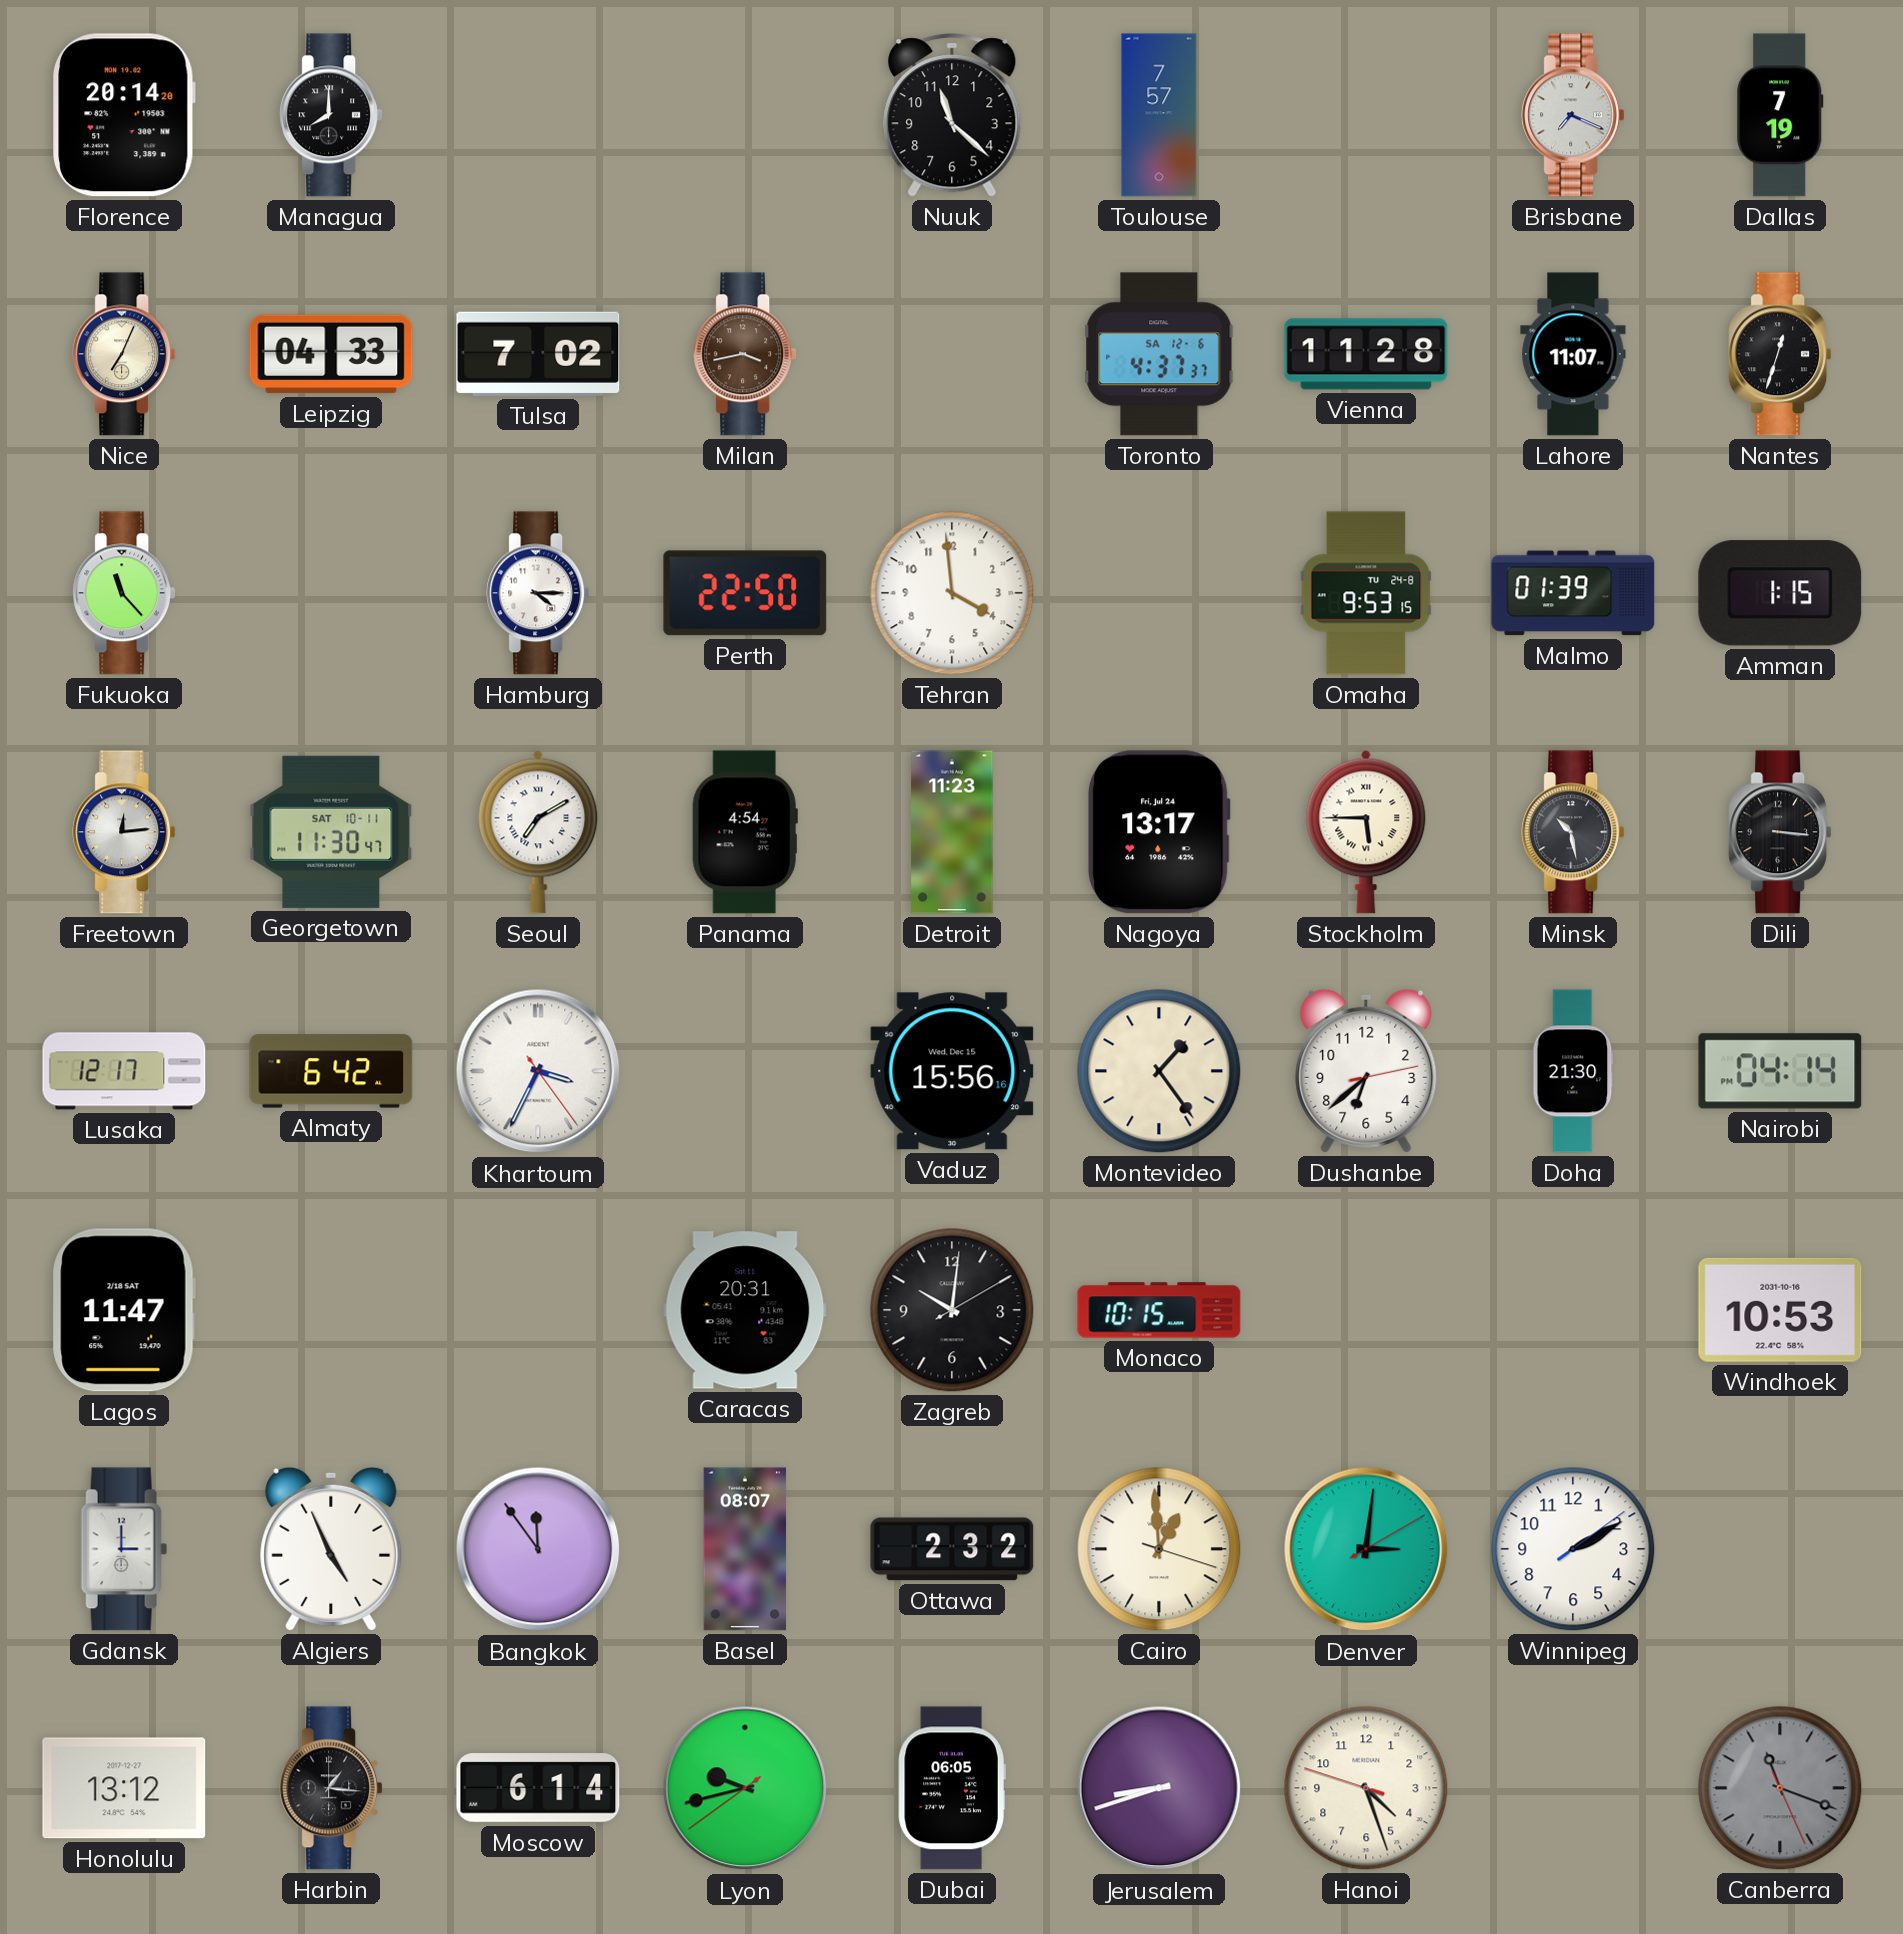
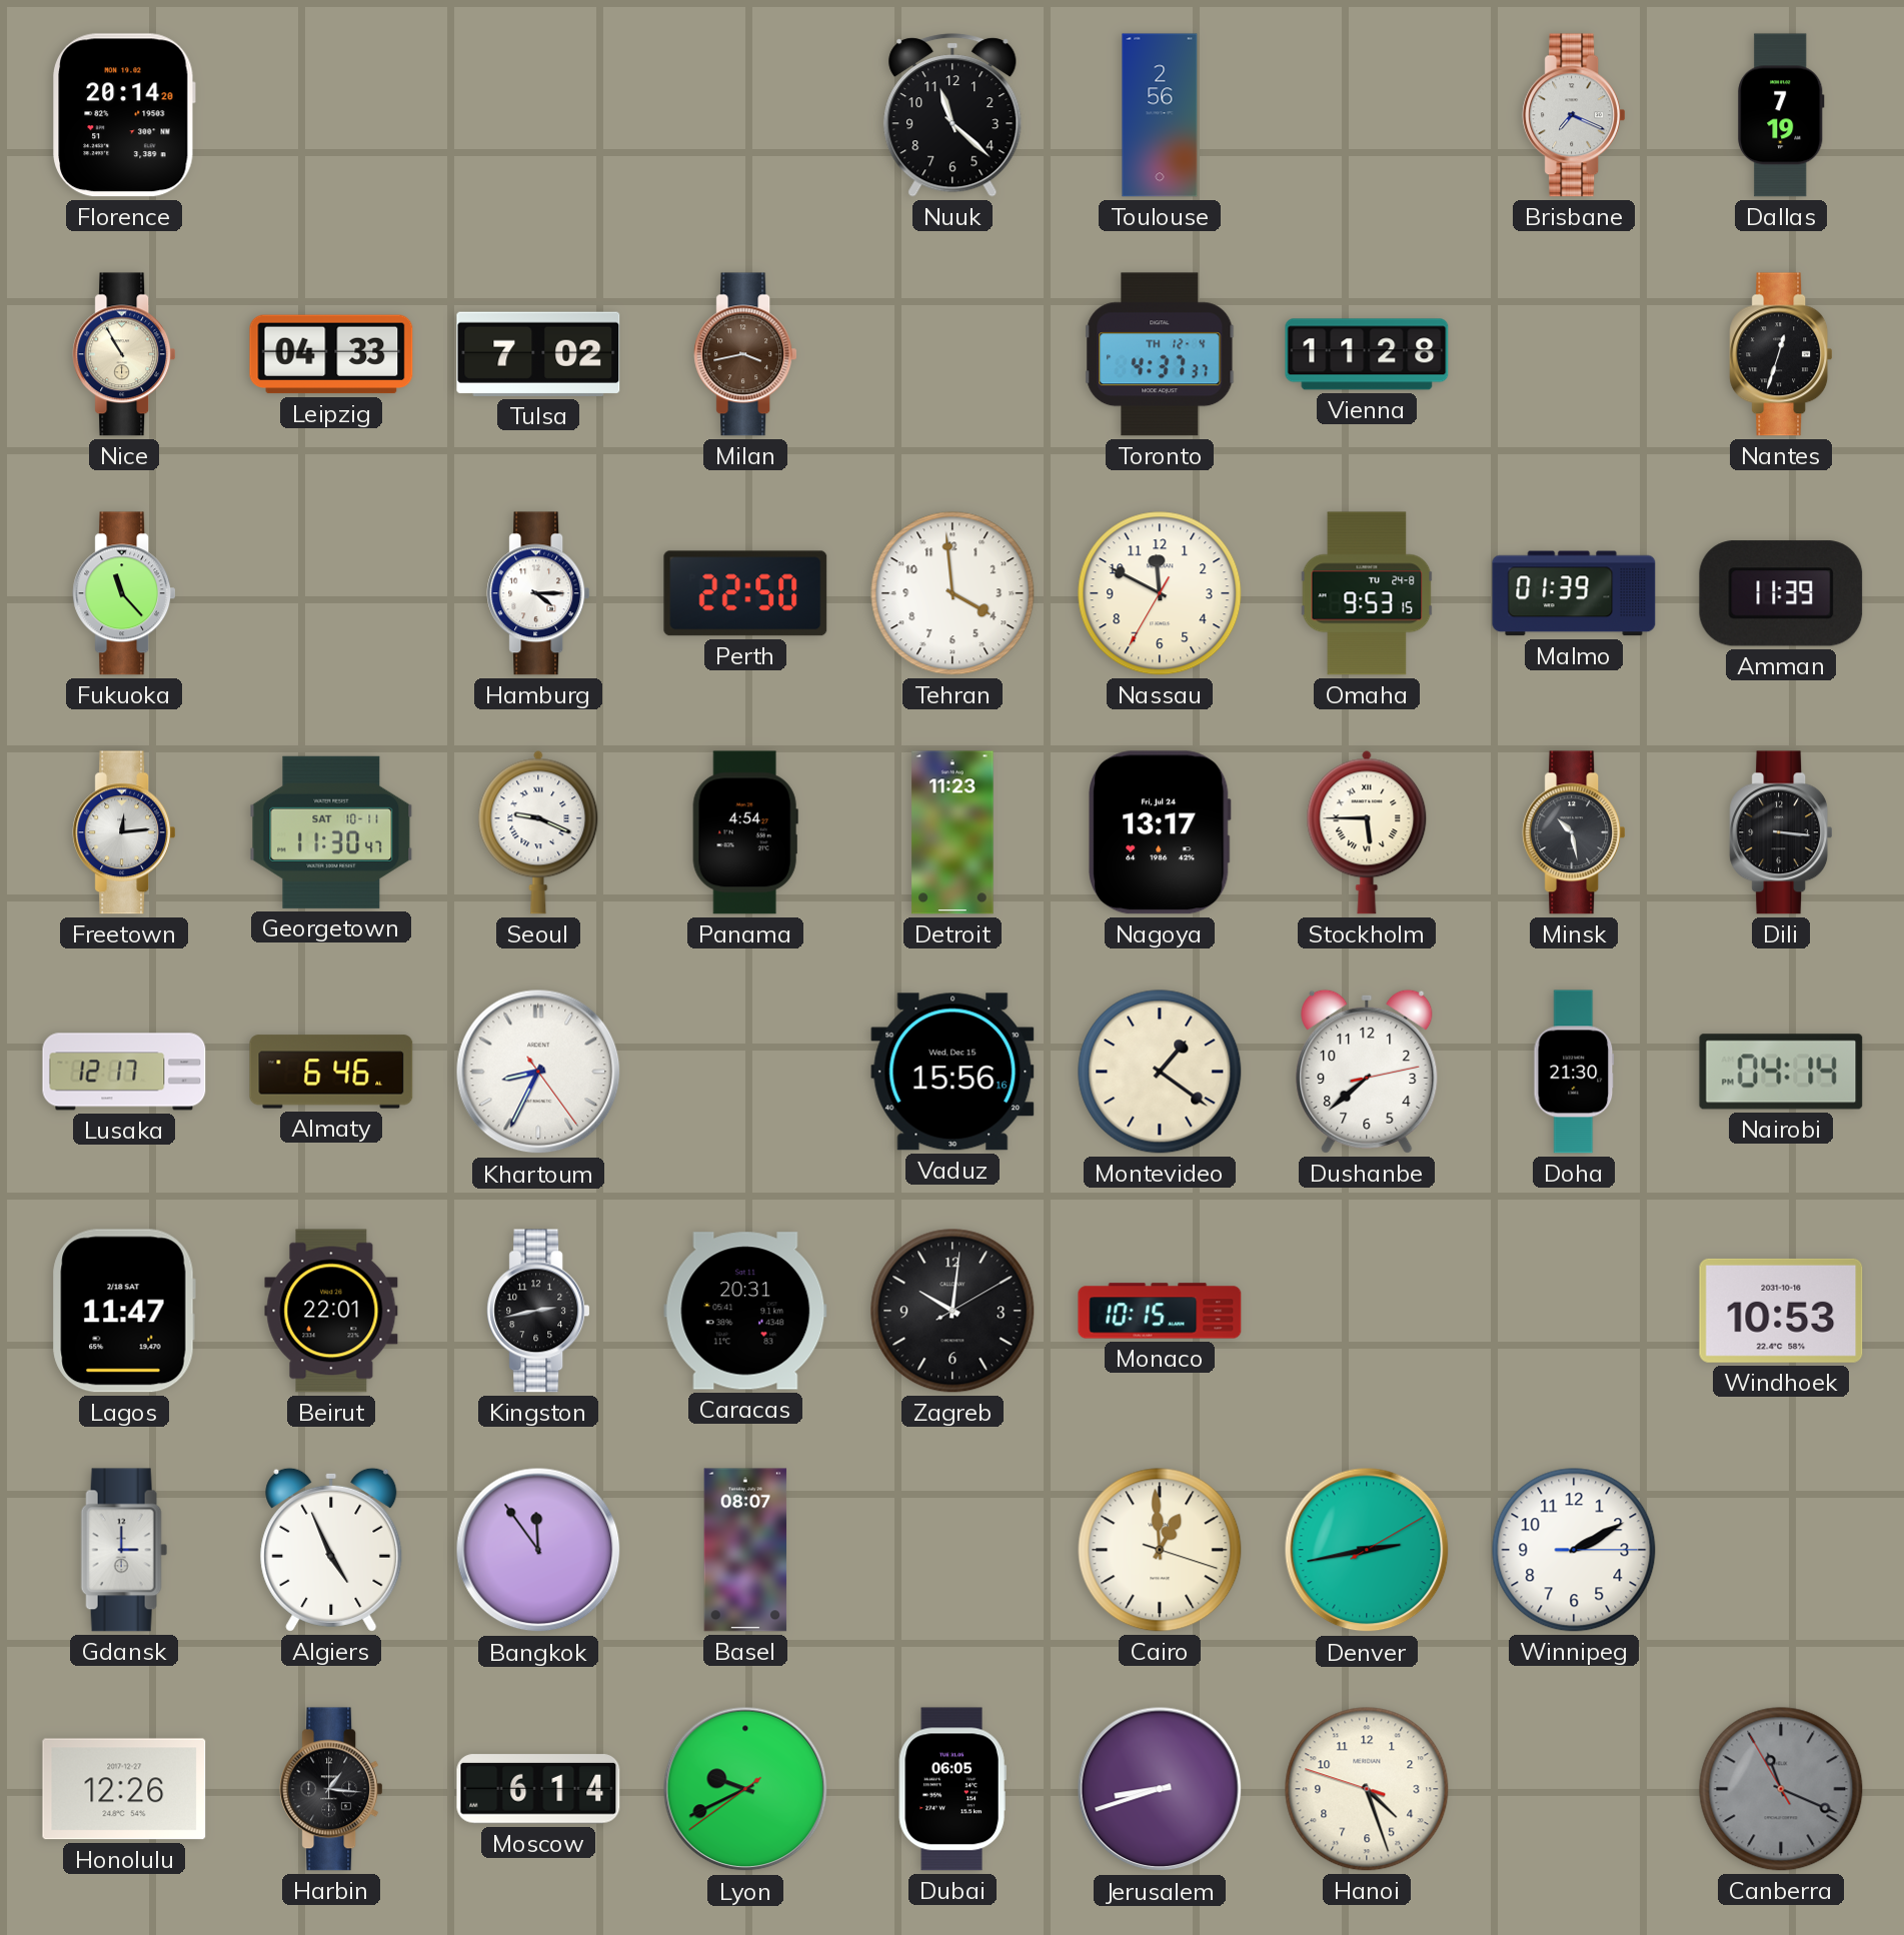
Managua: 8:00 -> none
Toulouse: 7:57 -> 2:56
Nice: 7:04 -> 10:55
Toronto date: SA 12-6 -> TH 12-4
Lahore: 11:07 -> none
Nassau: none -> 11:49
Amman: 1:15 -> 11:39
Seoul: 7:10 -> 9:19
Almaty: 6:42 -> 6:46
Khartoum: 3:34 -> 8:34
Montevideo: 1:24 -> 1:21
Dushanbe: 6:38 -> 7:38
Beirut: none -> 22:01
Kingston: none -> 2:43
Ottawa: 2:32 -> none
Denver: 3:01 -> 2:43
Winnipeg: 2:10:09 -> 2:10:15
Honolulu: 13:12 -> 12:26
Lyon: 9:42 -> 9:40
Canberra: 11:18:26 -> 11:18:55
